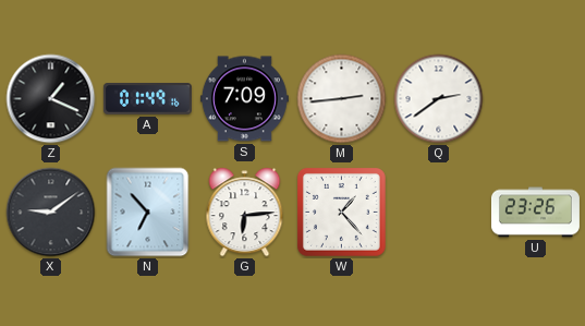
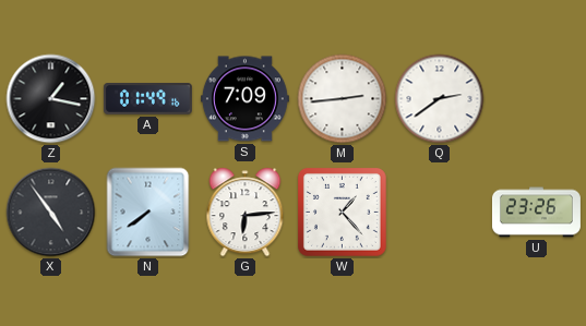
Z: 1:19 -> 1:17
X: 9:09 -> 4:54
N: 6:53 -> 7:39
